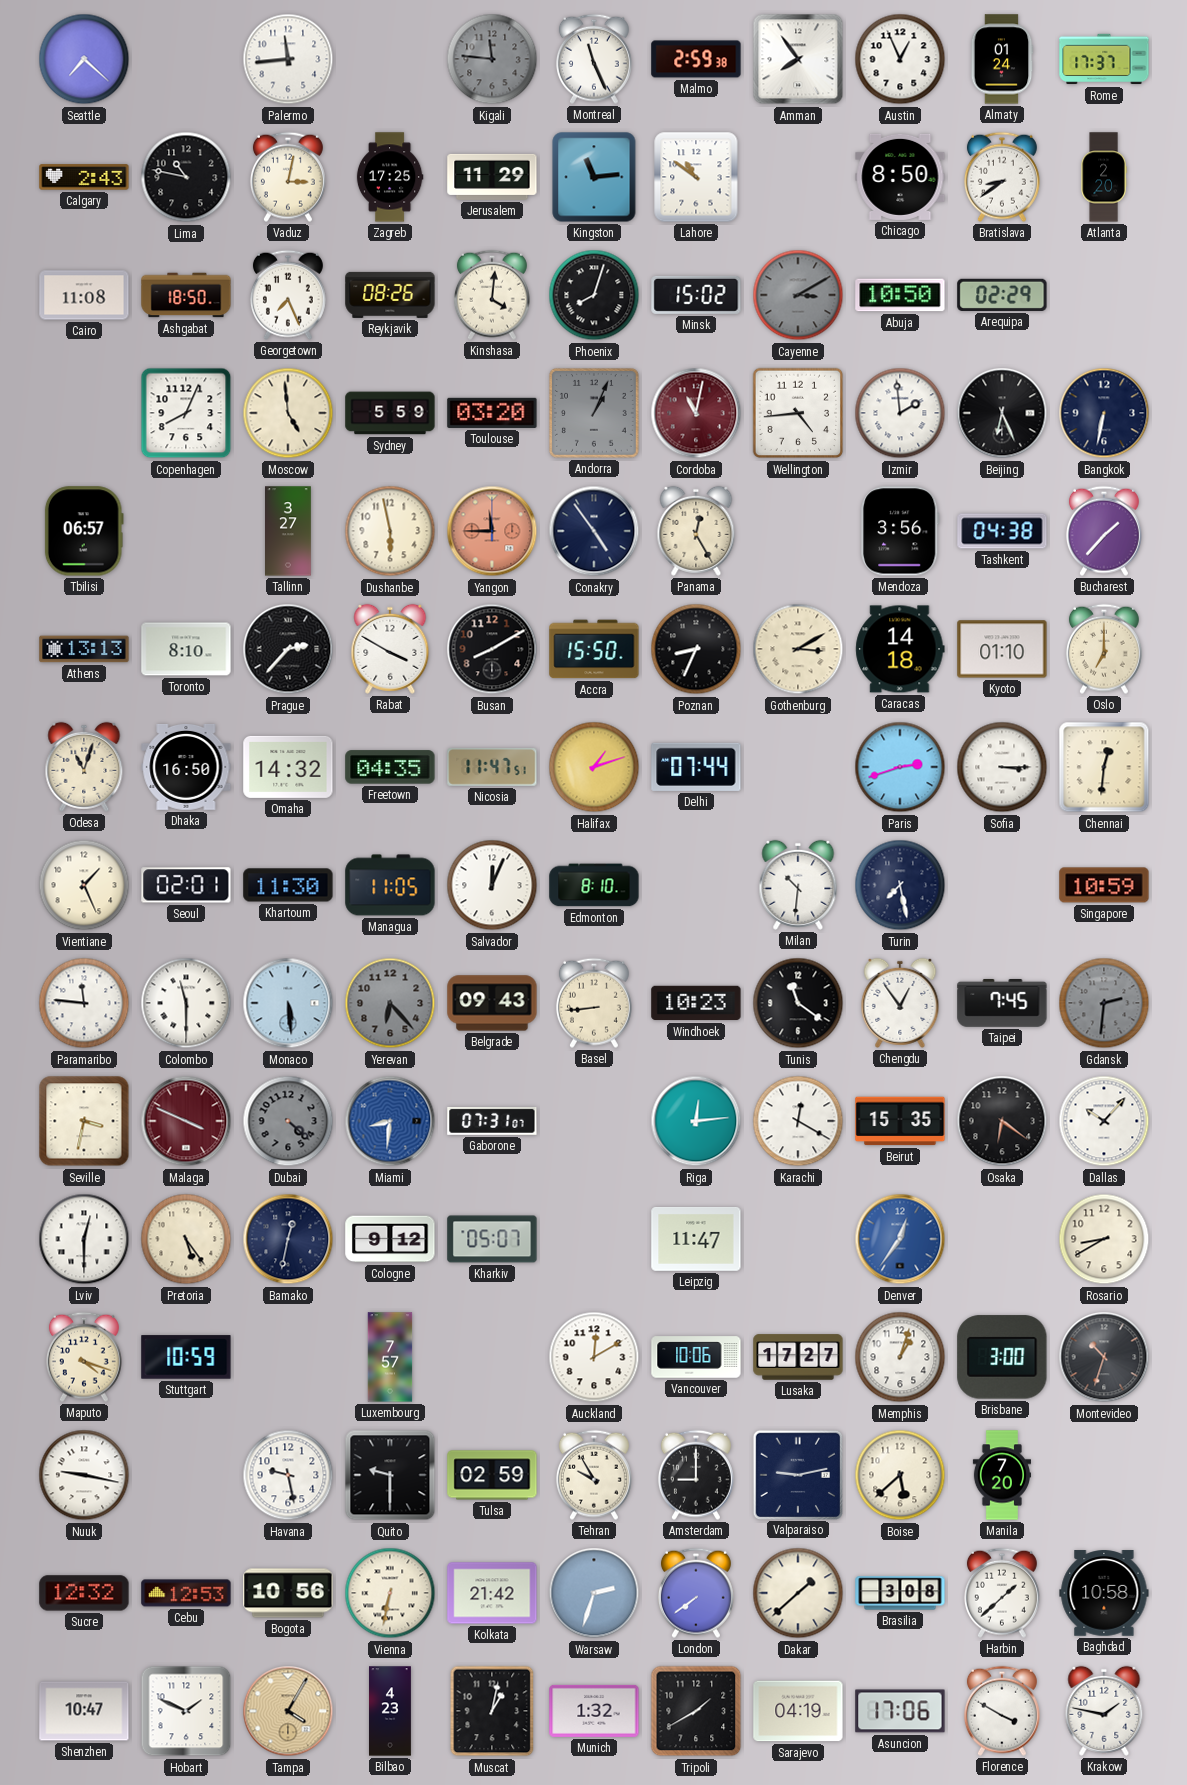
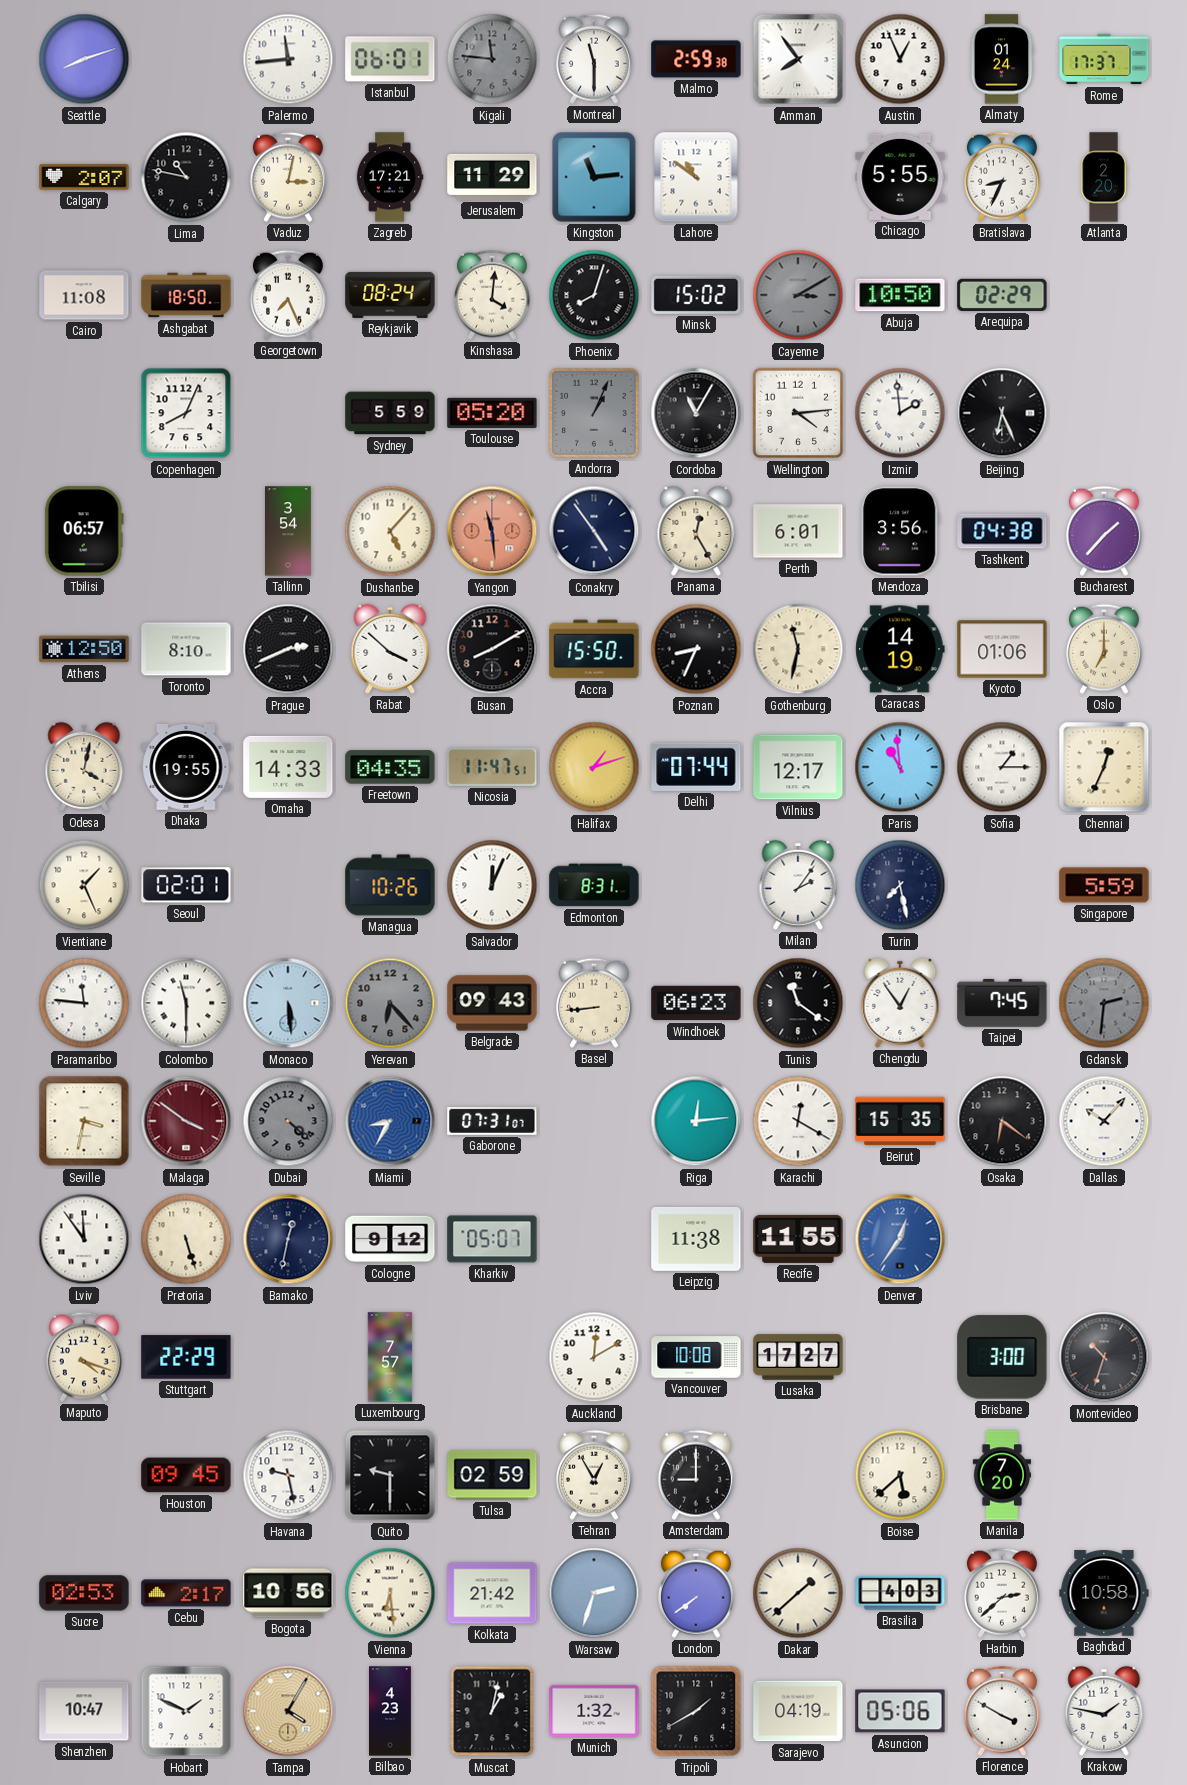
Seattle: 7:22 -> 8:12
Istanbul: none -> 06:01
Montreal: 11:26 -> 11:30
Calgary: 2:43 -> 2:07
Zagreb: 17:25 -> 17:21
Chicago: 8:50 -> 5:55
Bratislava: 8:39 -> 8:34
Reykjavik: 08:26 -> 08:24
Moscow: 4:59 -> none
Toulouse: 03:20 -> 05:20
Cordoba: 11:02 -> 11:05
Cordoba dial: burgundy -> black
Wellington: 4:44 -> 4:14
Bangkok: 6:32 -> none
Tallinn: 3:27 -> 3:54
Dushanbe: 5:58 -> 5:07
Yangon: 11:45 -> 11:29
Perth: none -> 6:01
Athens: 13:13 -> 12:50
Prague: 2:37 -> 2:41
Rabat: 3:50 -> 3:52
Gothenburg: 3:10 -> 11:32
Caracas: 14:18 -> 14:19
Kyoto: 01:10 -> 01:06
Odesa: 11:03 -> 4:02
Dhaka: 16:50 -> 19:55
Omaha: 14:32 -> 14:33
Vilnius: none -> 12:17
Paris: 2:42 -> 10:59
Sofia: 3:15 -> 1:15
Chennai: 12:31 -> 12:34
Khartoum: 11:30 -> none
Managua: 11:05 -> 10:26
Edmonton: 8:10 -> 8:31
Milan: 10:31 -> 2:06
Singapore: 10:59 -> 5:59
Windhoek: 10:23 -> 06:23
Malaga: 3:49 -> 3:51
Miami: 8:31 -> 8:35
Lviv: 12:30 -> 11:54
Pretoria: 5:24 -> 5:27
Leipzig: 11:47 -> 11:38
Recife: none -> 11:55
Rosario: 8:40 -> none
Stuttgart: 10:59 -> 22:29
Vancouver: 10:06 -> 10:08
Memphis: 1:03 -> none
Nuuk: 9:17 -> none
Houston: none -> 09:45
Tehran: 9:55 -> 12:55
Valparaiso: 9:13 -> none
Sucre: 12:32 -> 02:53
Cebu: 12:53 -> 2:17
Vienna: 6:32 -> 6:29
Brasilia: 3:08 -> 4:03
Harbin: 1:38 -> 2:38
Asuncion: 17:06 -> 05:06
